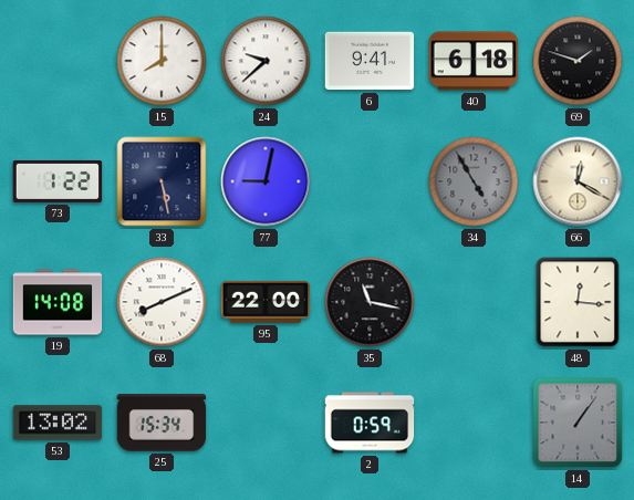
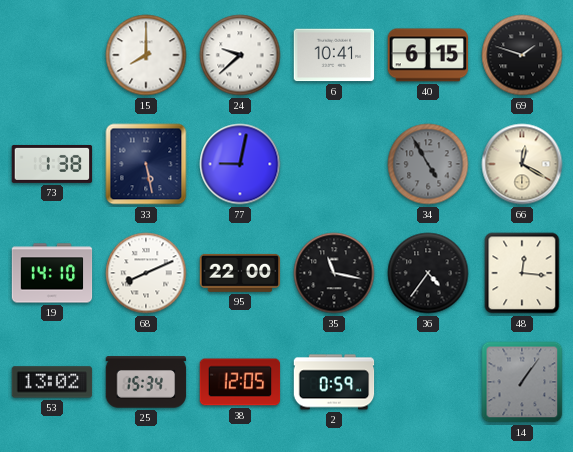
6: 9:41 -> 10:41
40: 6:18 -> 6:15
73: 1:22 -> 1:38
19: 14:08 -> 14:10
36: none -> 4:36
38: none -> 12:05
